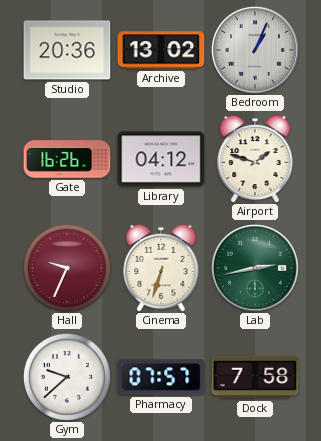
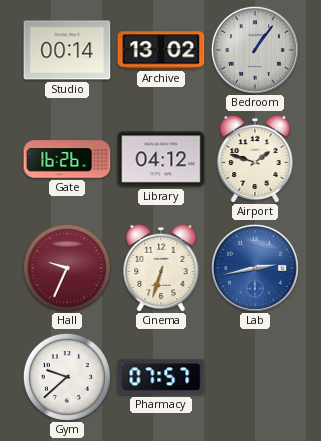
Studio: 20:36 -> 00:14
Bedroom: 1:04 -> 1:06
Lab dial: green -> blue
Dock: 7:58 -> none
